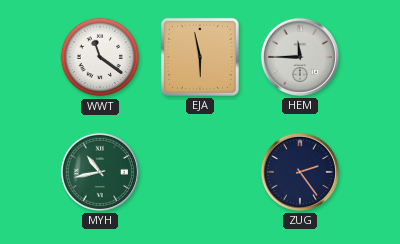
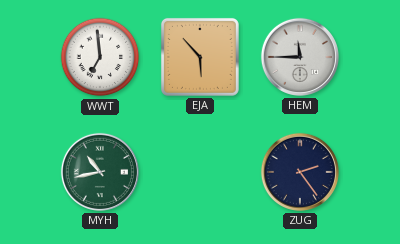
WWT: 11:21 -> 6:59
EJA: 5:58 -> 5:53
